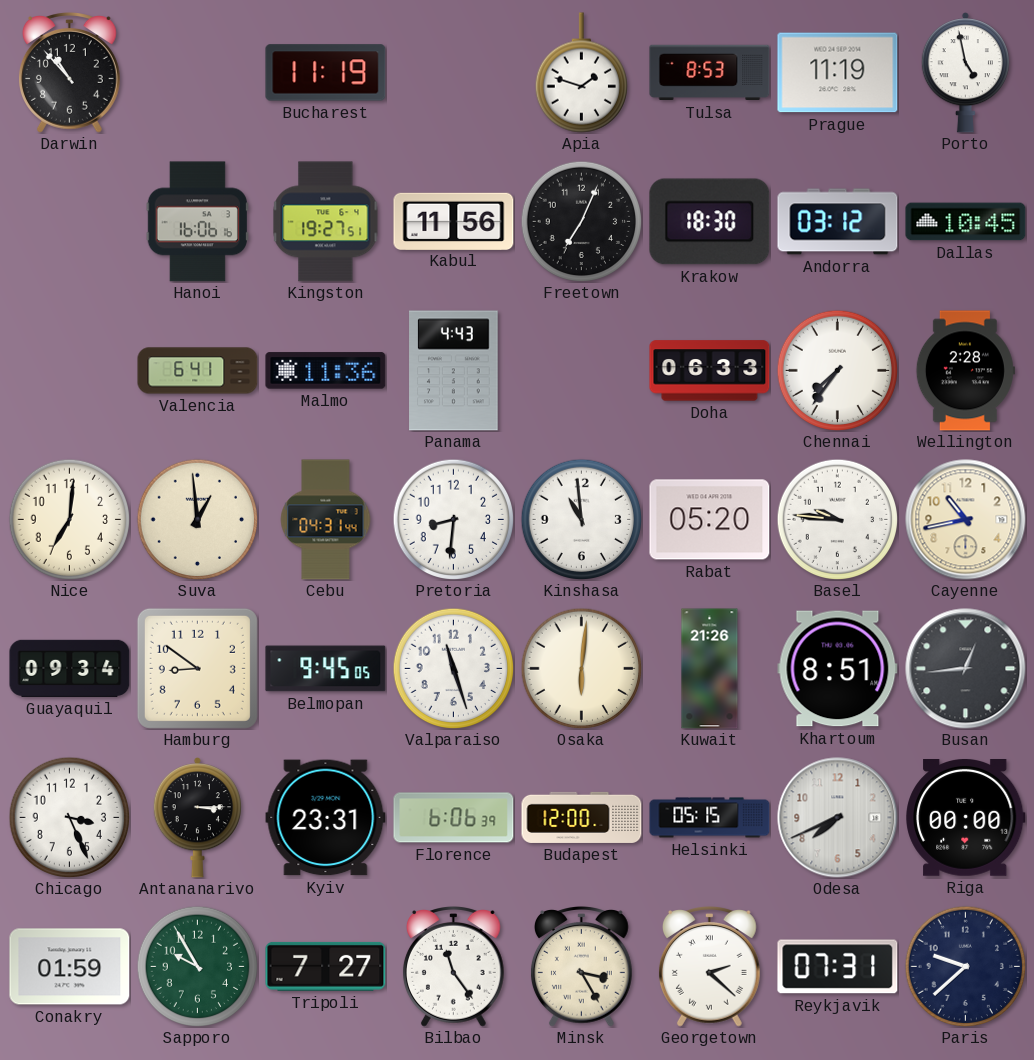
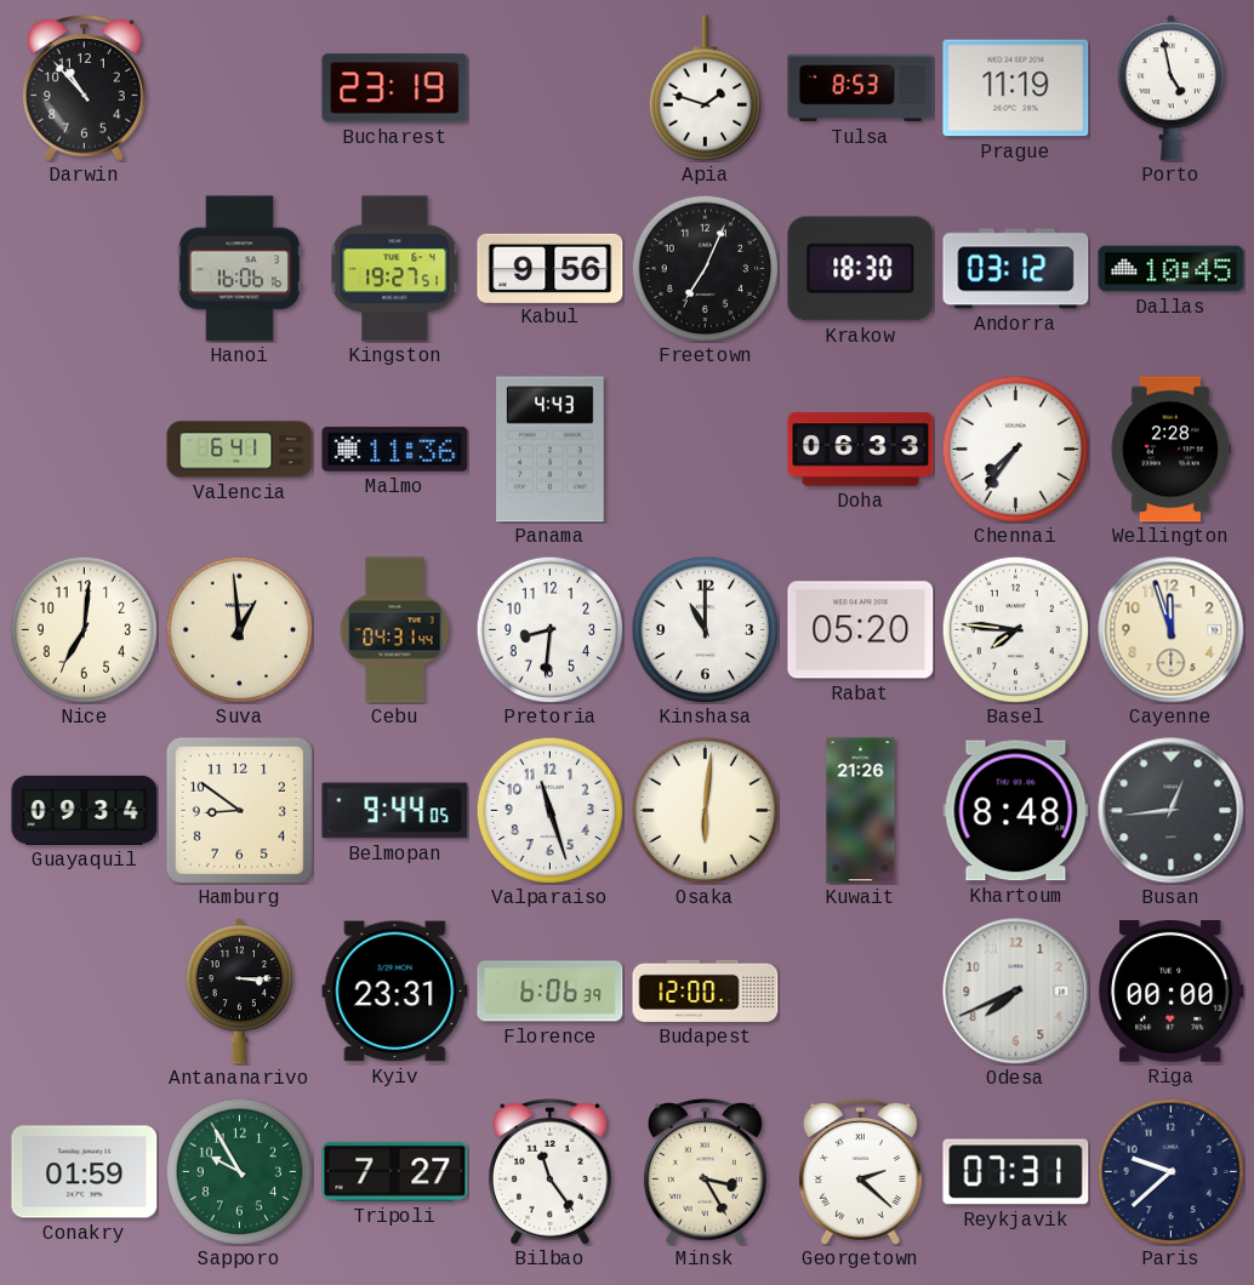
Bucharest: 11:19 -> 23:19
Kabul: 11:56 -> 9:56
Kinshasa: 10:59 -> 11:00
Basel: 9:46 -> 7:46
Cayenne: 10:43 -> 11:57
Belmopan: 9:45 -> 9:44
Khartoum: 8:51 -> 8:48
Chicago: 3:26 -> none
Helsinki: 05:15 -> none
